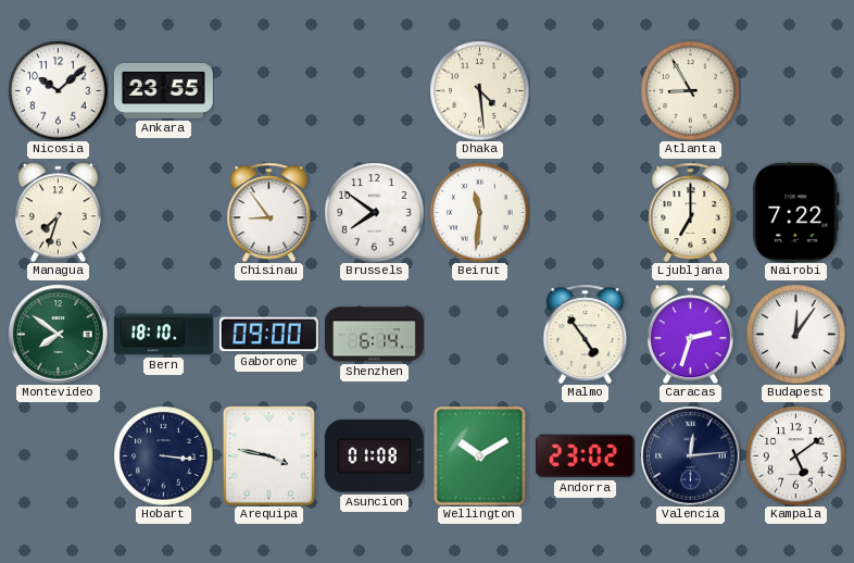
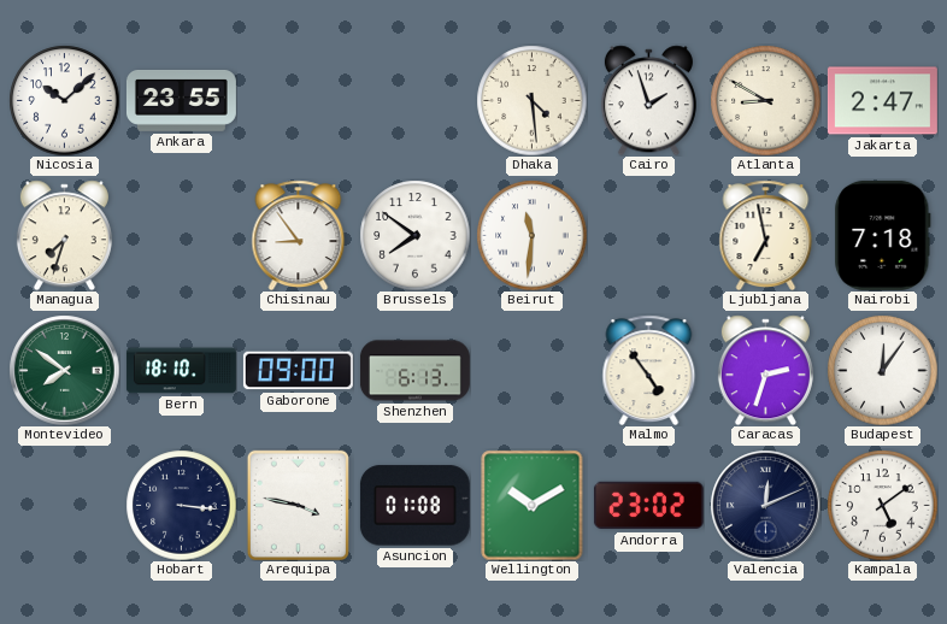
Cairo: none -> 1:57
Atlanta: 8:55 -> 8:50
Jakarta: none -> 2:47
Ljubljana: 7:00 -> 6:58
Nairobi: 7:22 -> 7:18
Shenzhen: 6:14 -> 6:13
Valencia: 12:14 -> 12:11
